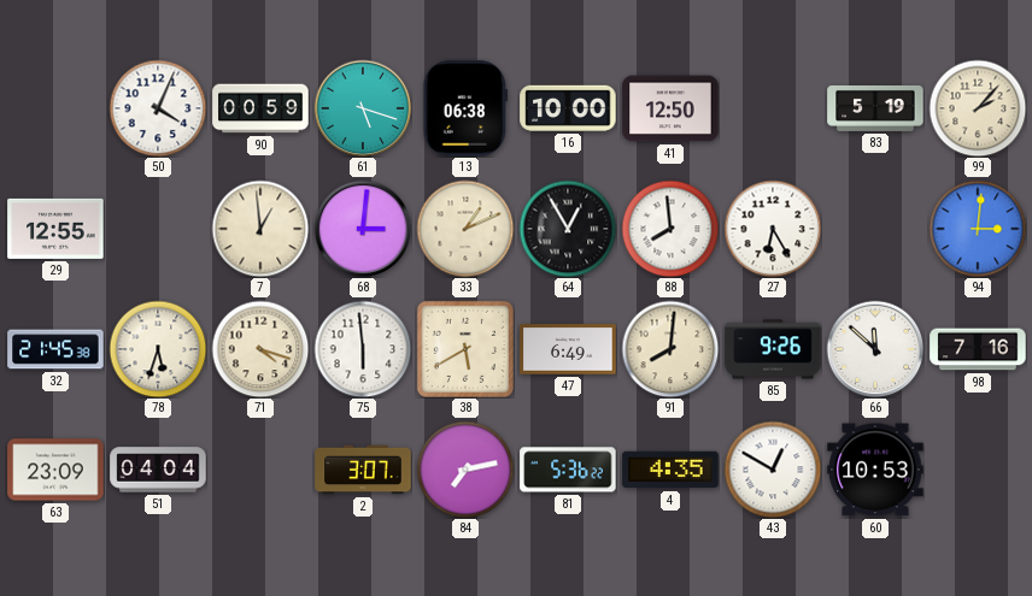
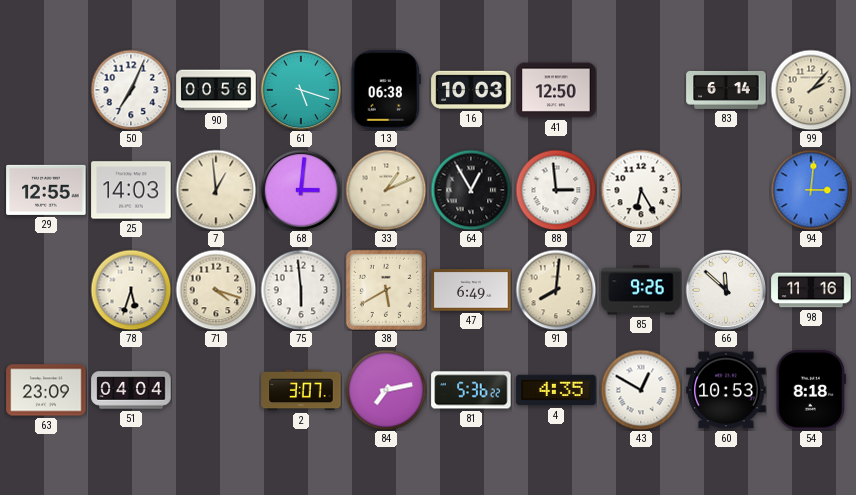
50: 4:04 -> 7:04
90: 00:59 -> 00:56
16: 10:00 -> 10:03
83: 5:19 -> 6:14
25: none -> 14:03
88: 7:59 -> 2:59
32: 21:45 -> none
98: 7:16 -> 11:16
54: none -> 8:18
